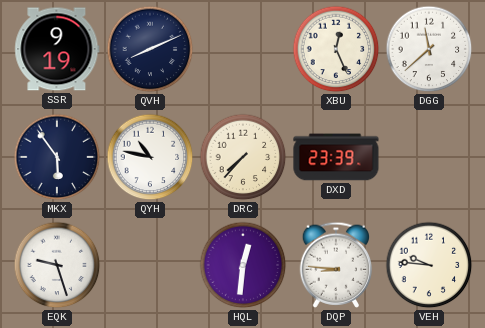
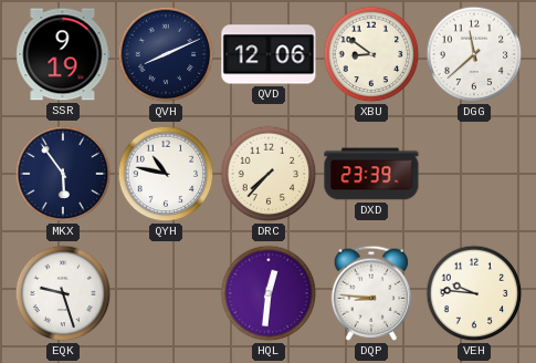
QVD: none -> 12:06
XBU: 12:26 -> 8:51
